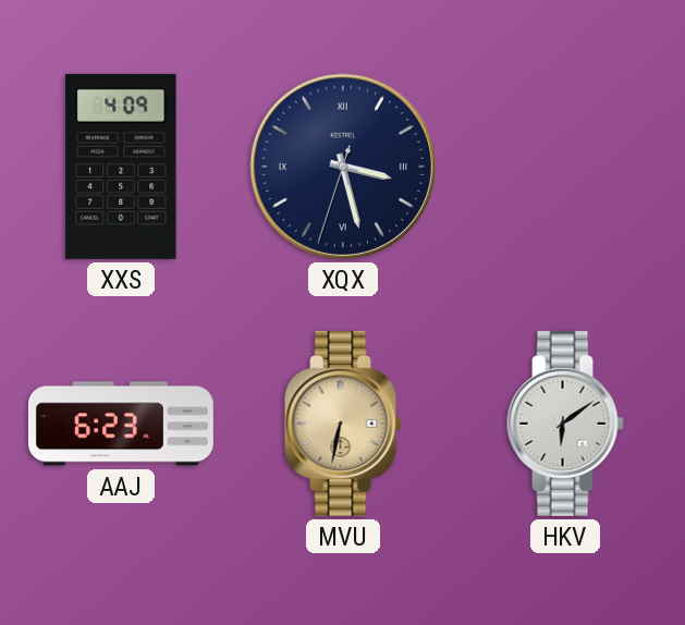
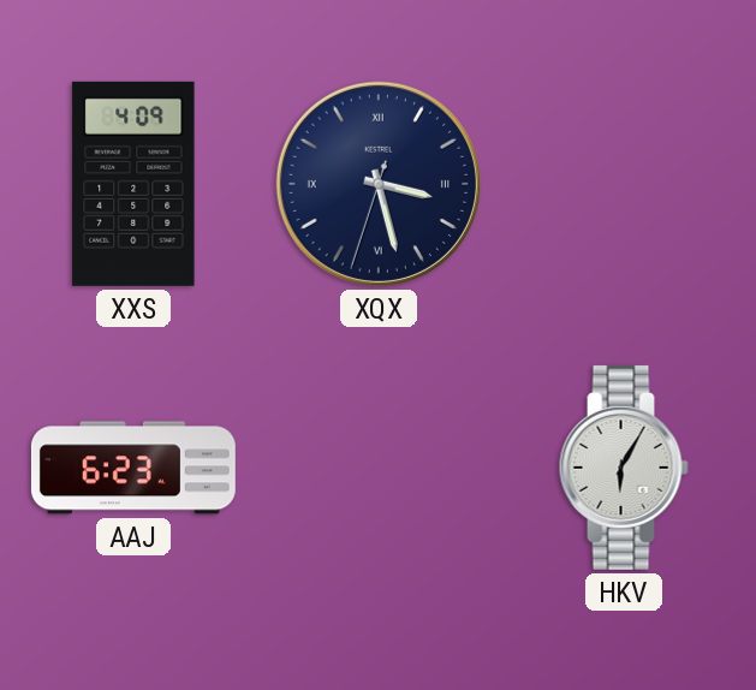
MVU: 6:32 -> none
HKV: 6:09 -> 6:05
